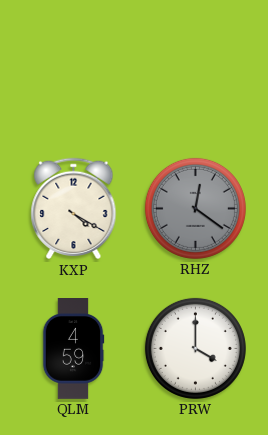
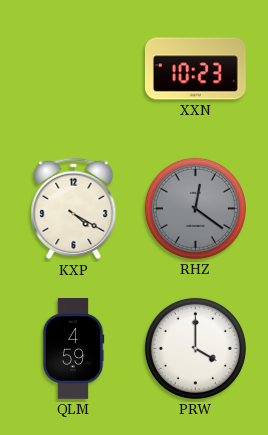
XXN: none -> 10:23
